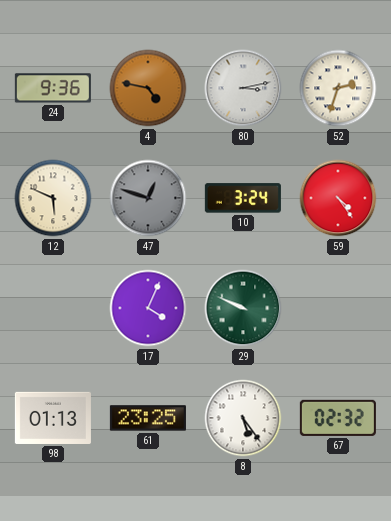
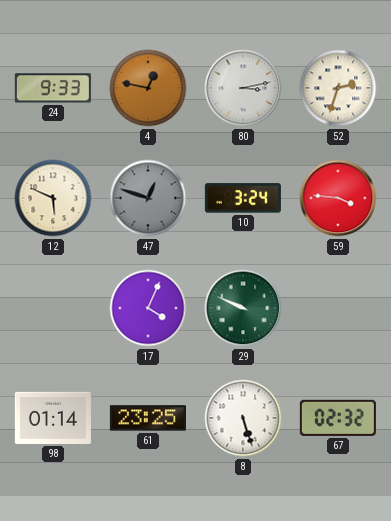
24: 9:36 -> 9:33
4: 4:47 -> 12:47
59: 4:24 -> 3:46
98: 01:13 -> 01:14
8: 5:24 -> 5:27
